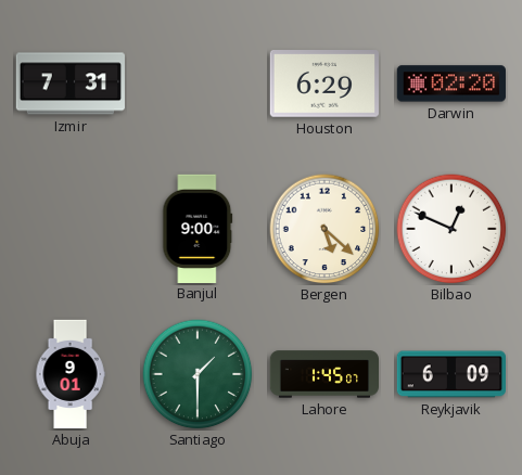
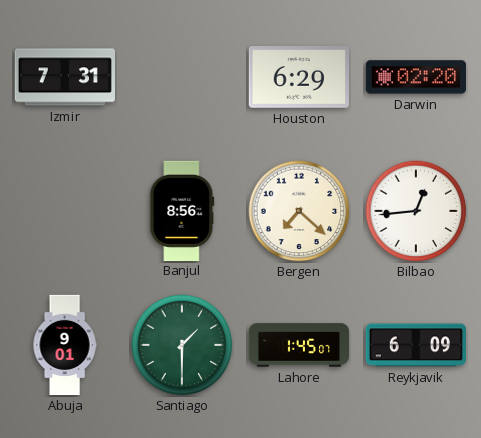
Banjul: 9:00 -> 8:56
Bergen: 5:22 -> 7:22
Bilbao: 12:49 -> 12:44
